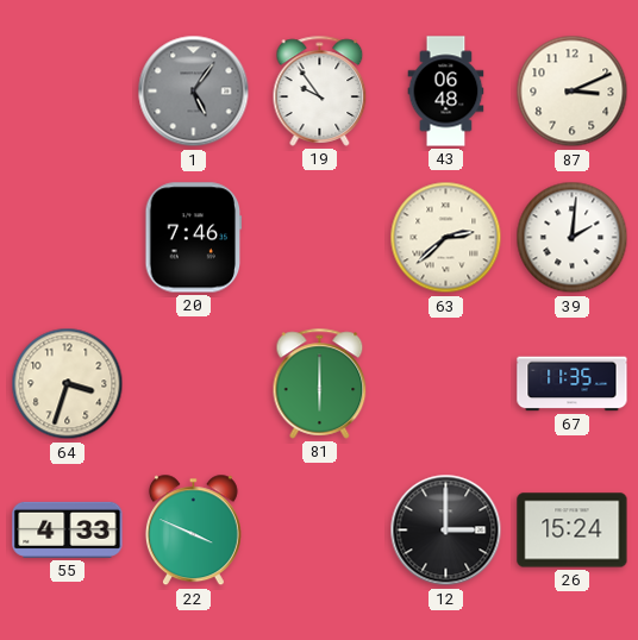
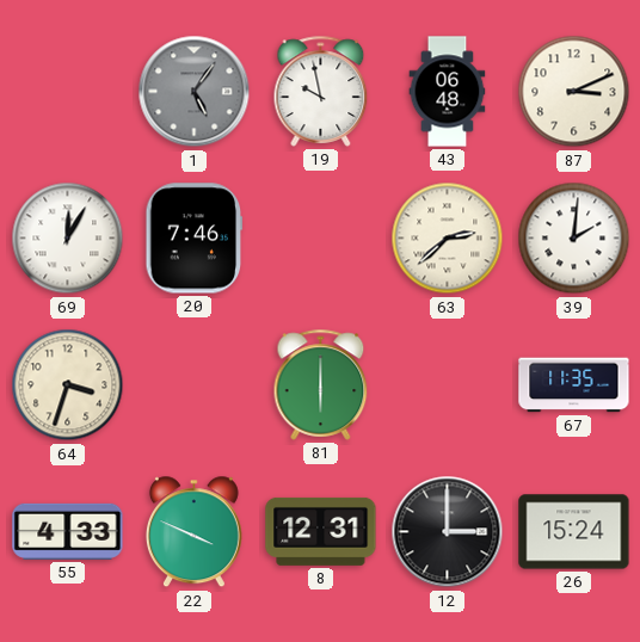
19: 9:54 -> 9:58
69: none -> 12:05
8: none -> 12:31
